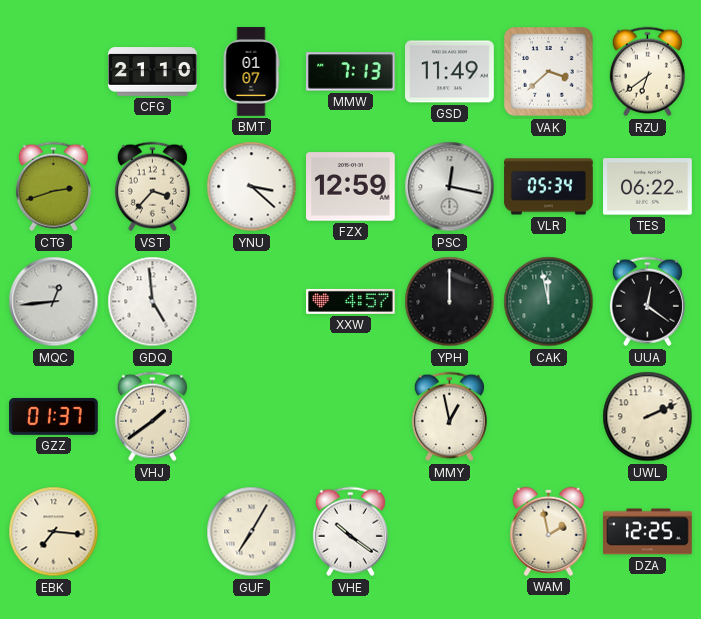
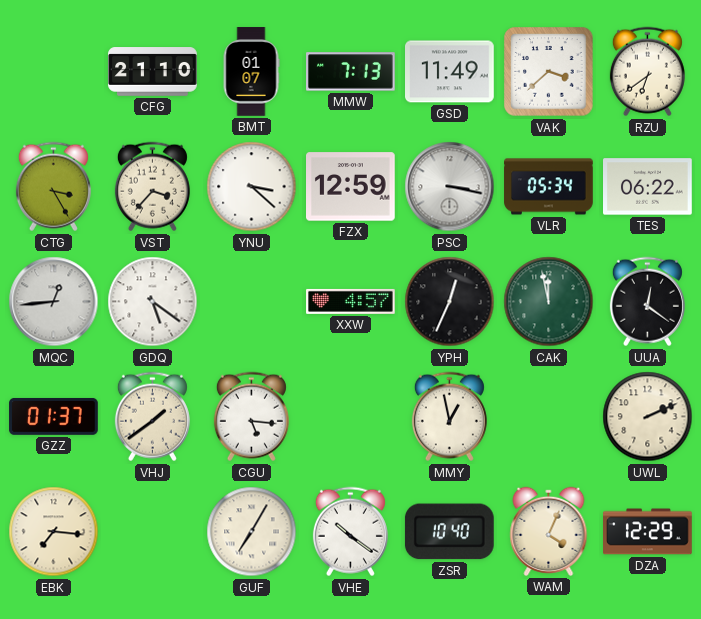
CTG: 2:42 -> 3:25
PSC: 12:17 -> 3:17
GDQ: 4:59 -> 5:21
YPH: 12:00 -> 12:34
CGU: none -> 5:16
ZSR: none -> 10:40
WAM: 1:58 -> 4:04
DZA: 12:25 -> 12:29
